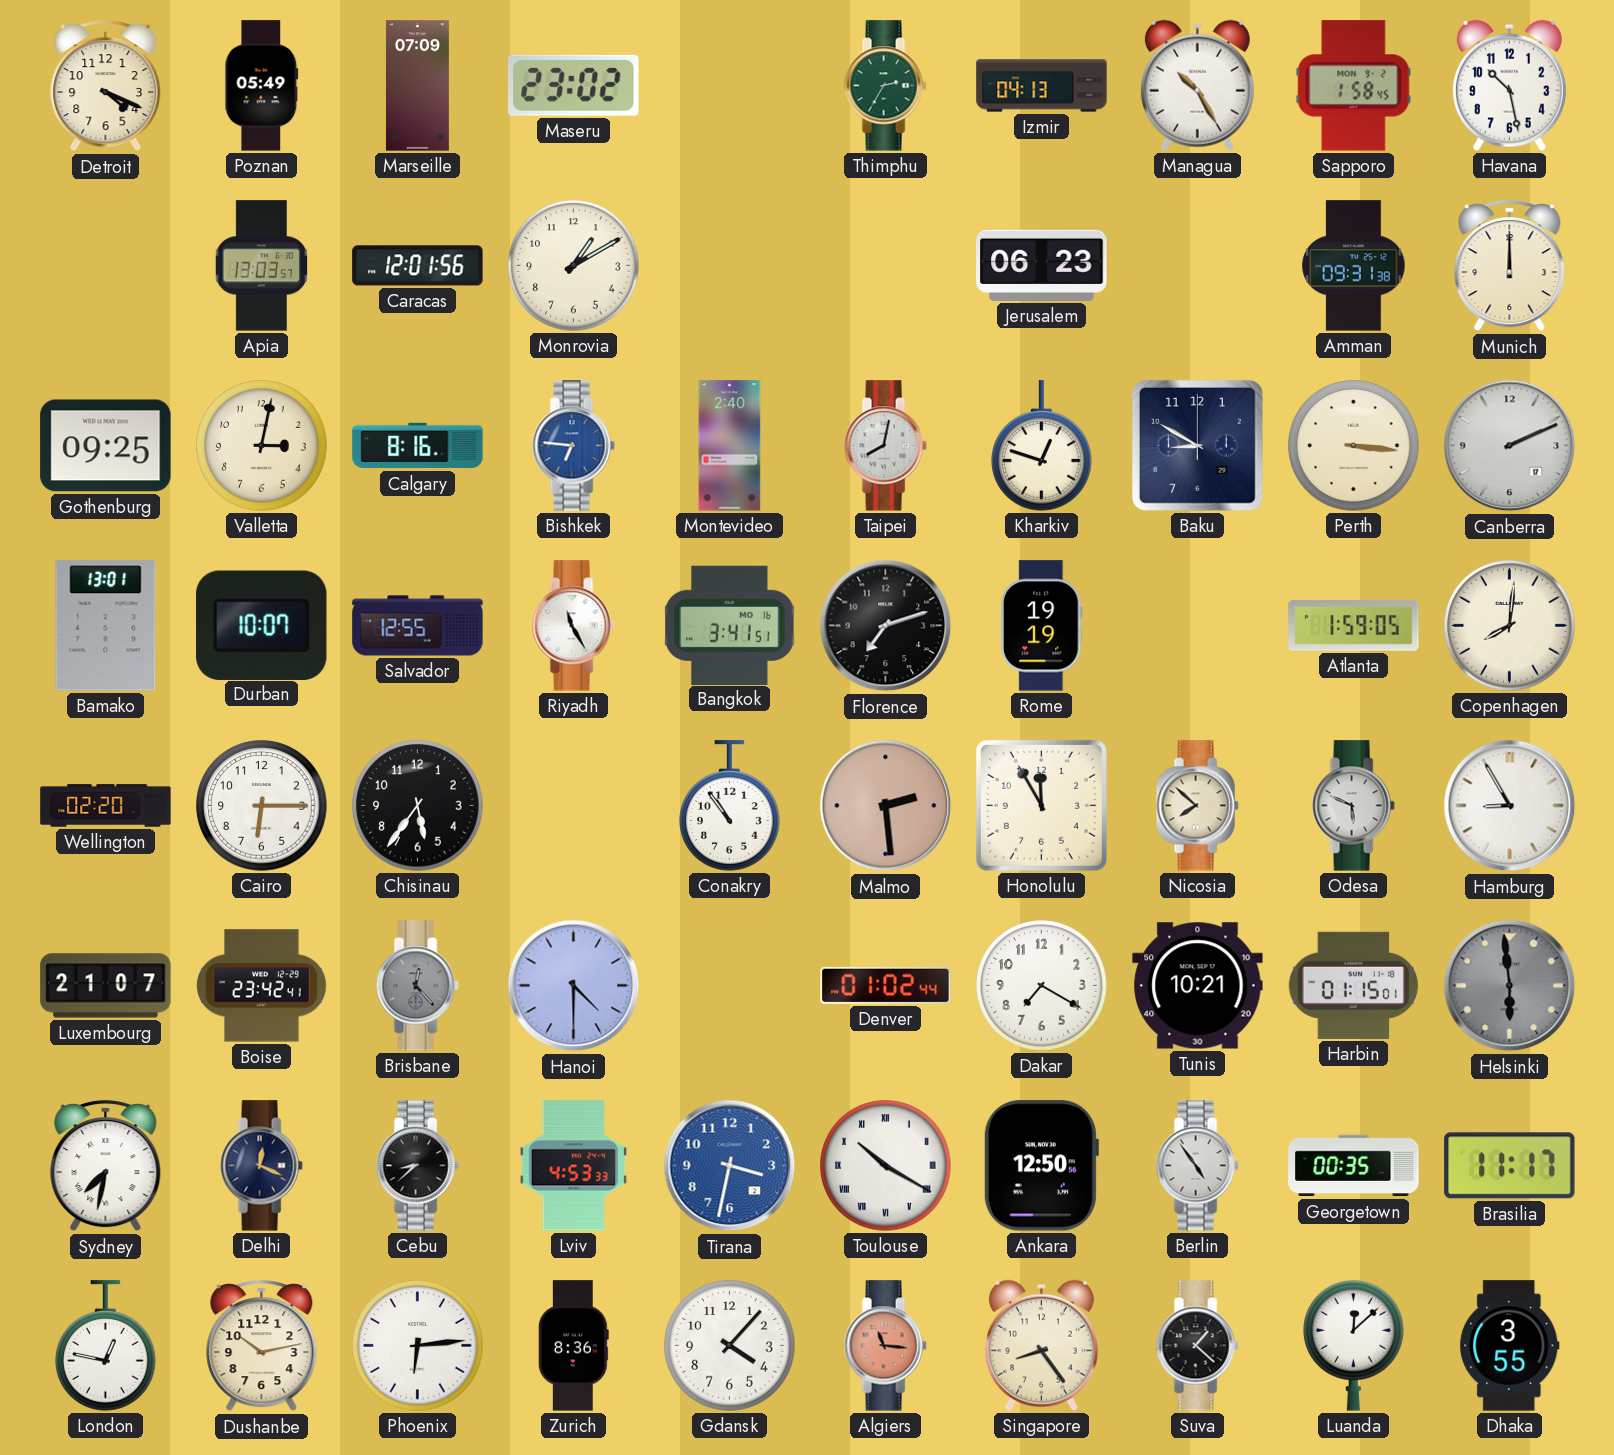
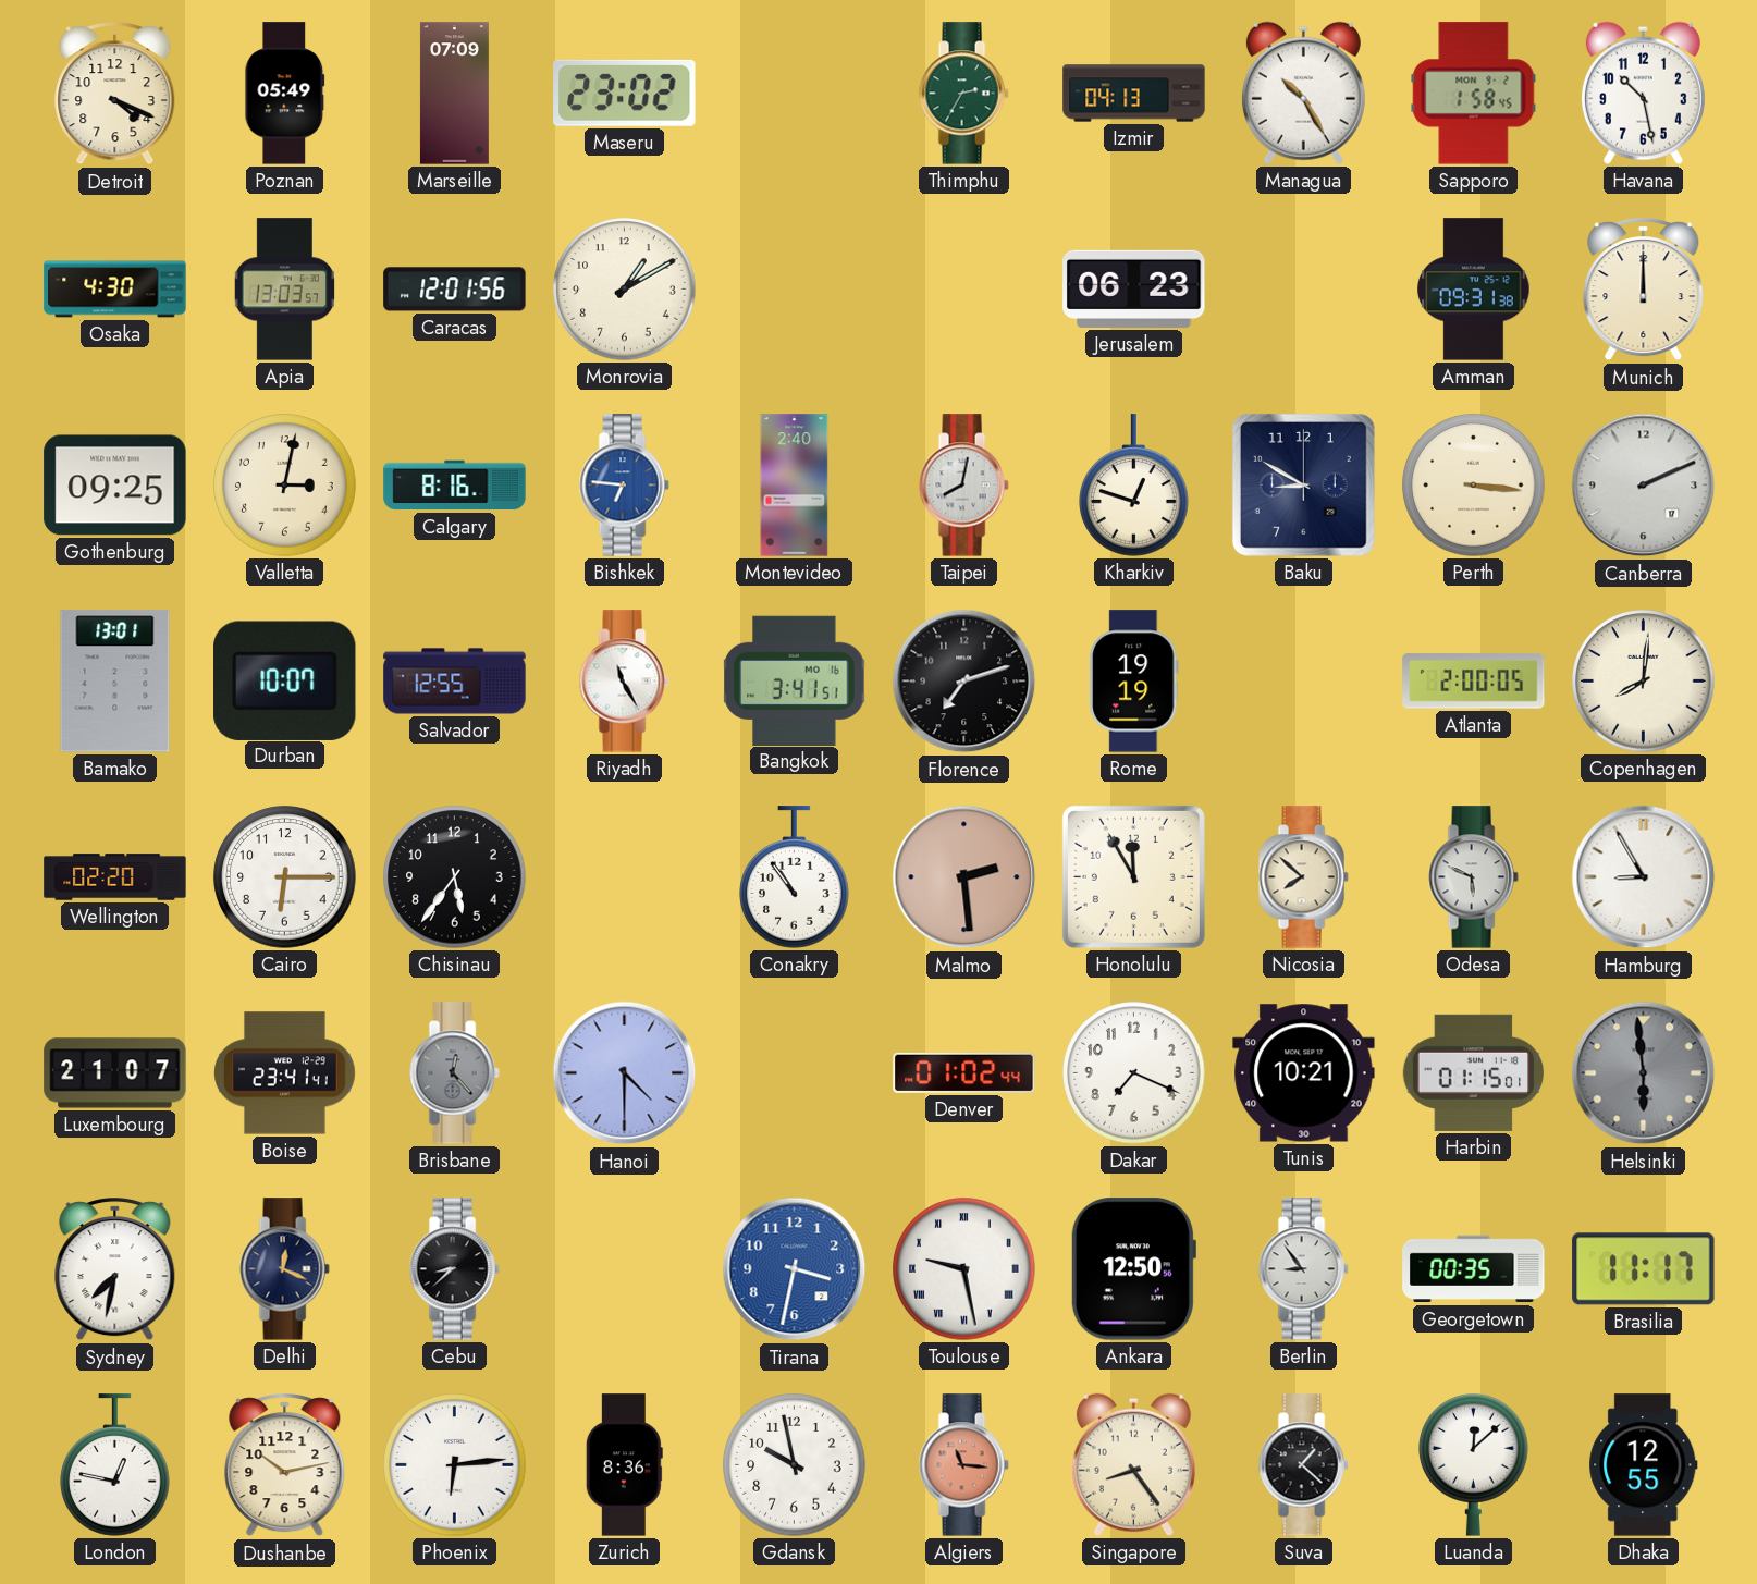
Osaka: none -> 4:30
Atlanta: 1:59 -> 2:00
Boise: 23:42 -> 23:41
Dakar: 7:20 -> 7:19
Lviv: 4:53 -> none
Toulouse: 10:20 -> 9:28
Berlin: 4:54 -> 8:54
Gdansk: 4:07 -> 9:58
Dhaka: 3:55 -> 12:55
